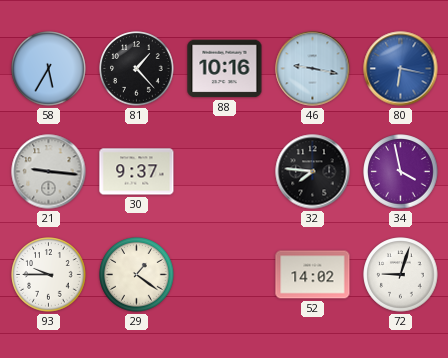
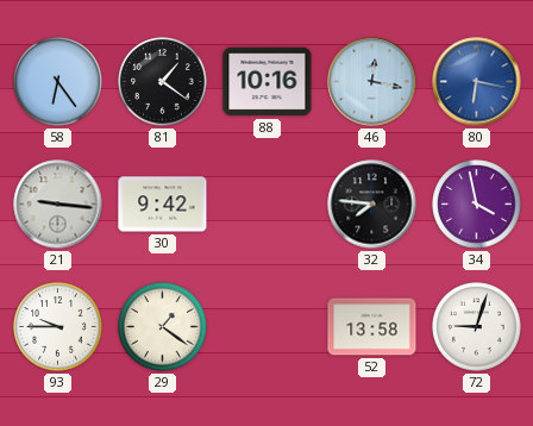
58: 5:35 -> 6:24
81: 1:23 -> 1:21
46: 9:17 -> 12:17
30: 9:37 -> 9:42
52: 14:02 -> 13:58
